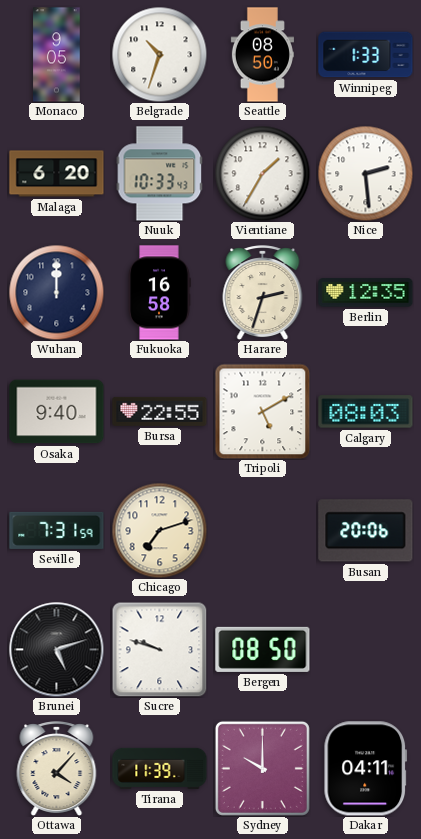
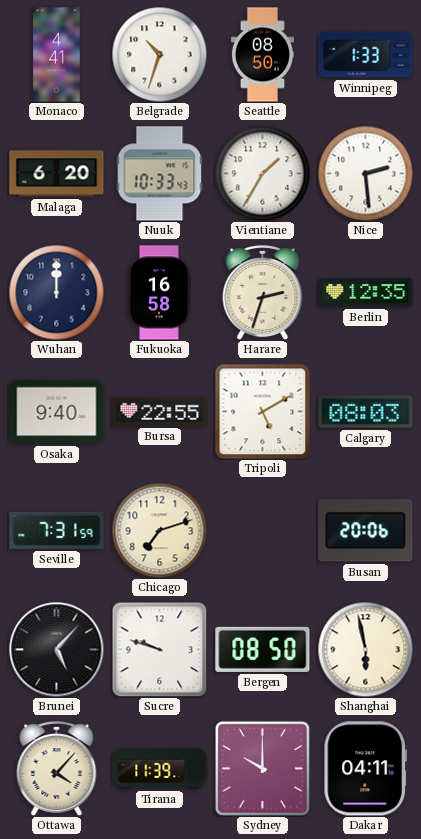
Monaco: 9:05 -> 4:41
Brunei: 5:12 -> 5:07
Shanghai: none -> 5:58
